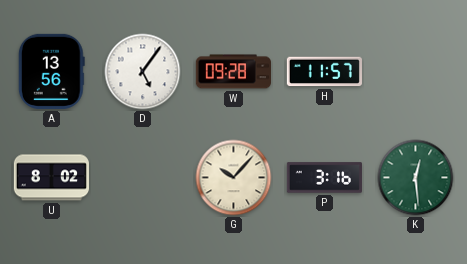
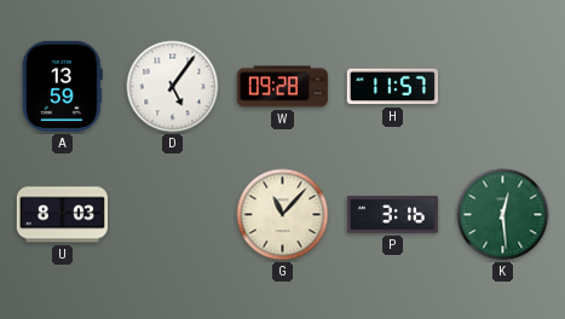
A: 13:56 -> 13:59
U: 8:02 -> 8:03
G: 10:07 -> 11:07
